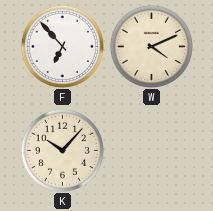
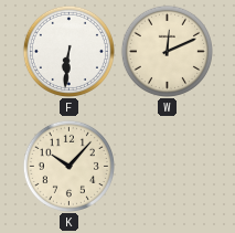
F: 6:53 -> 6:31
W: 4:11 -> 12:11
